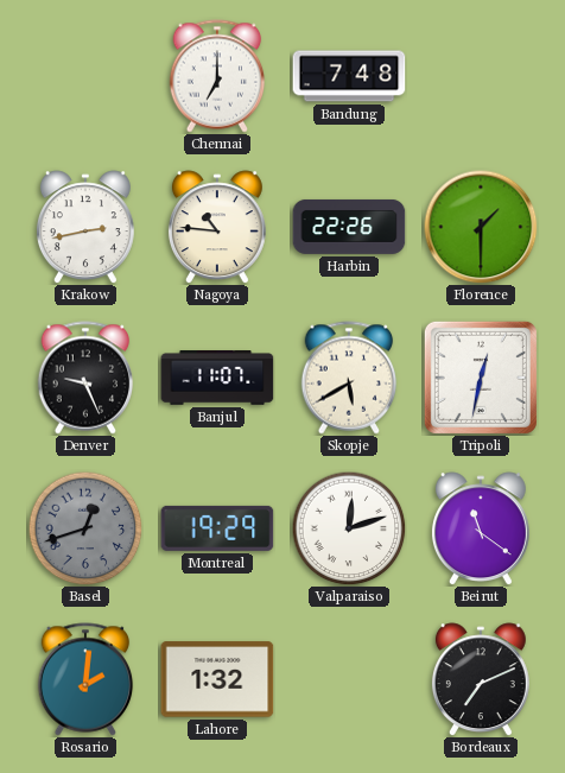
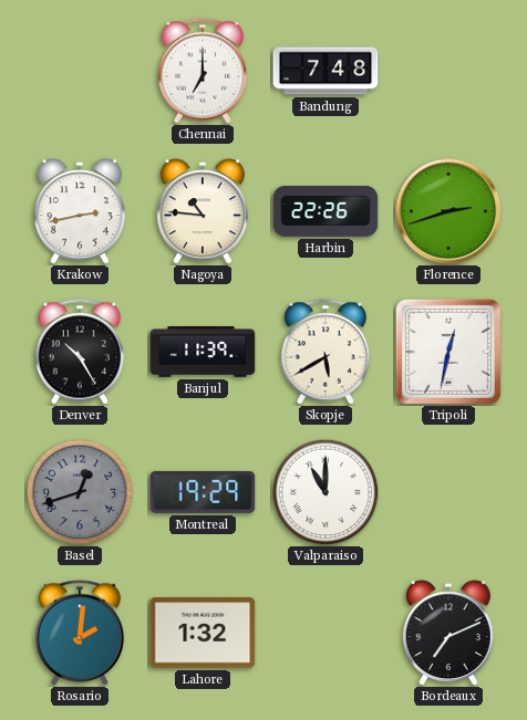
Florence: 1:30 -> 2:42
Denver: 9:26 -> 10:25
Banjul: 11:07 -> 11:39
Valparaiso: 12:12 -> 11:00
Beirut: 11:21 -> none
